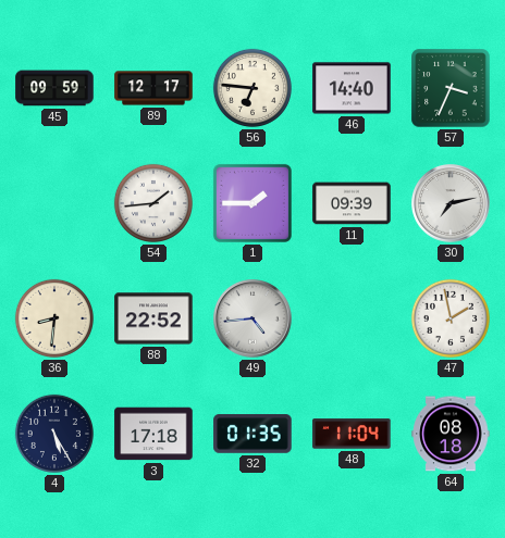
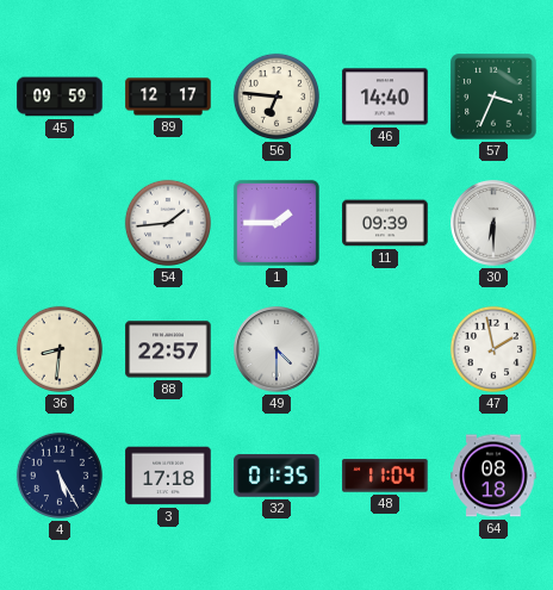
30: 7:13 -> 6:30
88: 22:52 -> 22:57
49: 4:44 -> 4:30
